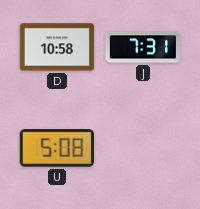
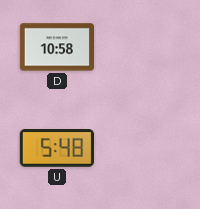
J: 7:31 -> none
U: 5:08 -> 5:48
